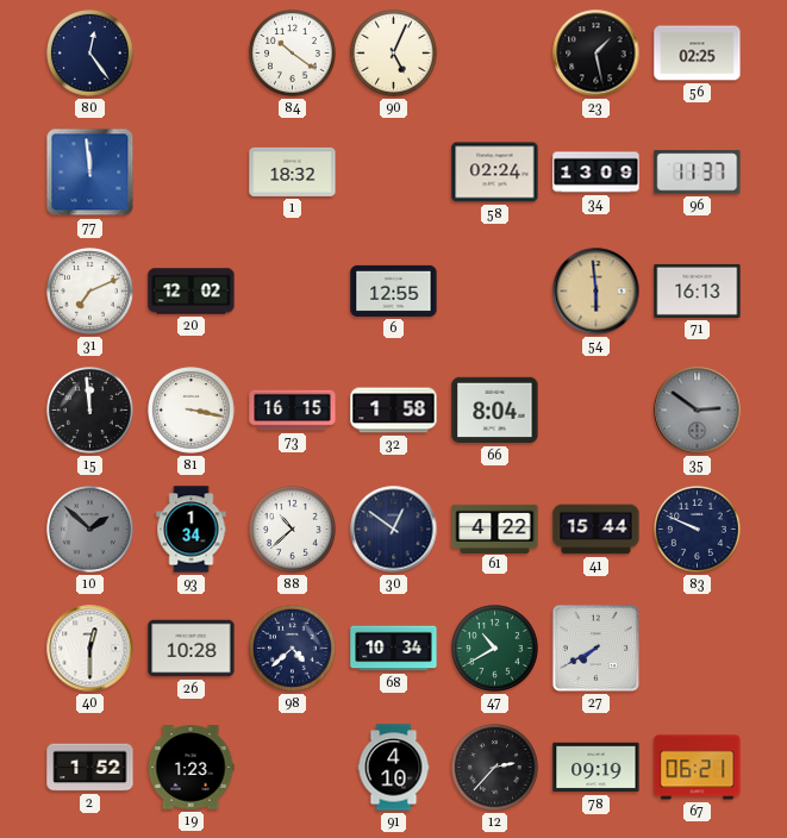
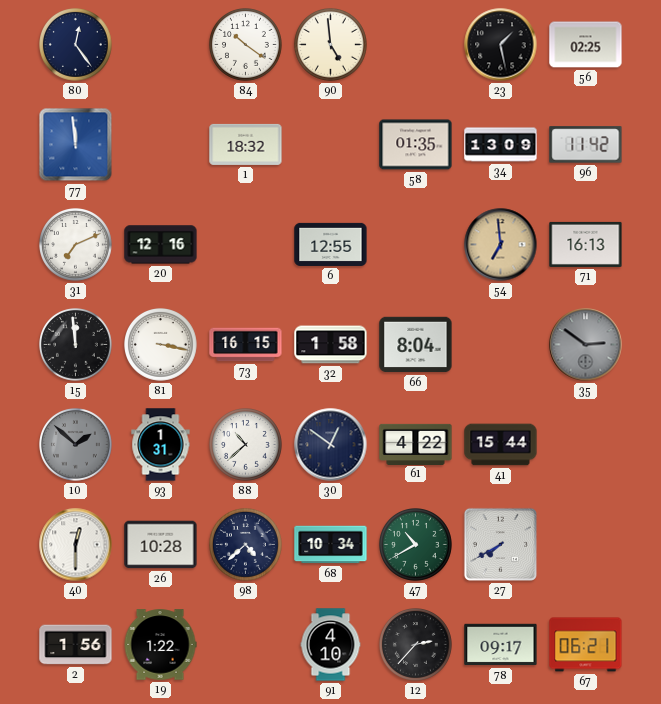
90: 5:04 -> 4:59
58: 02:24 -> 01:35
96: 11:37 -> 11:42
20: 12:02 -> 12:16
54: 5:59 -> 6:59
93: 1:34 -> 1:31
83: 9:49 -> none
2: 1:52 -> 1:56
19: 1:23 -> 1:22
78: 09:19 -> 09:17
